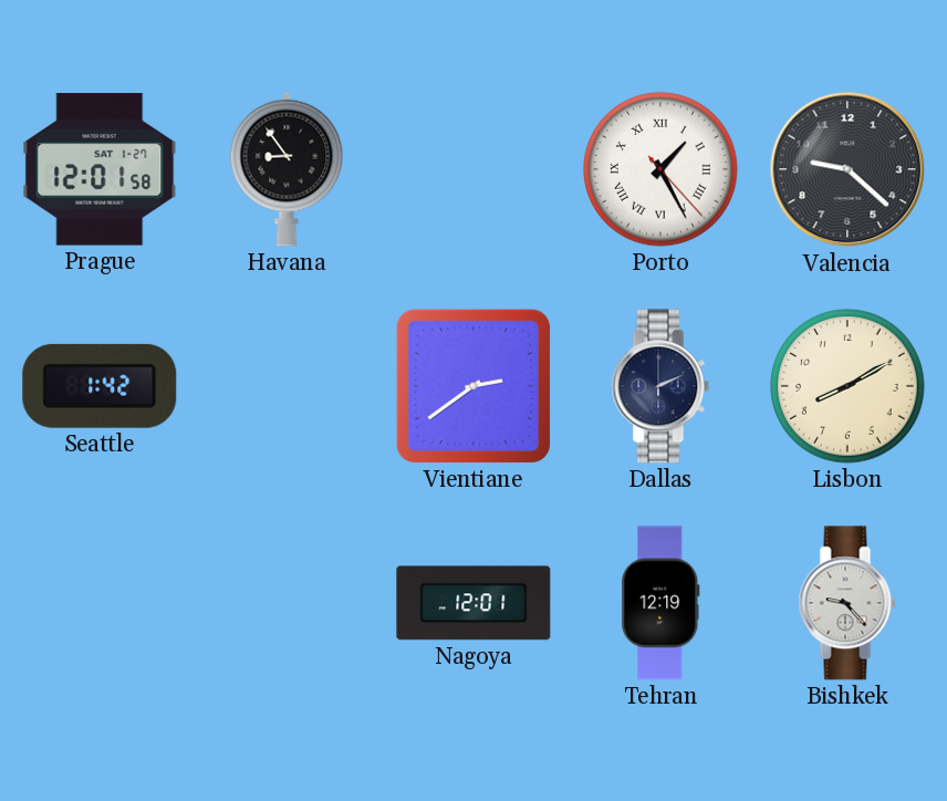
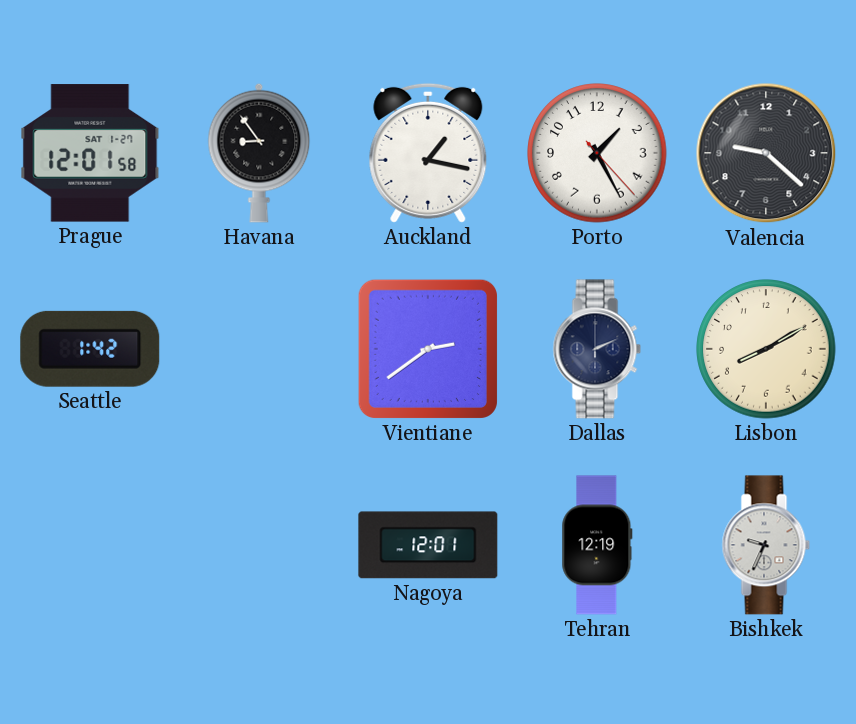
Auckland: none -> 1:17
Porto numerals: Roman -> Arabic
Bishkek: 9:23 -> 9:34
